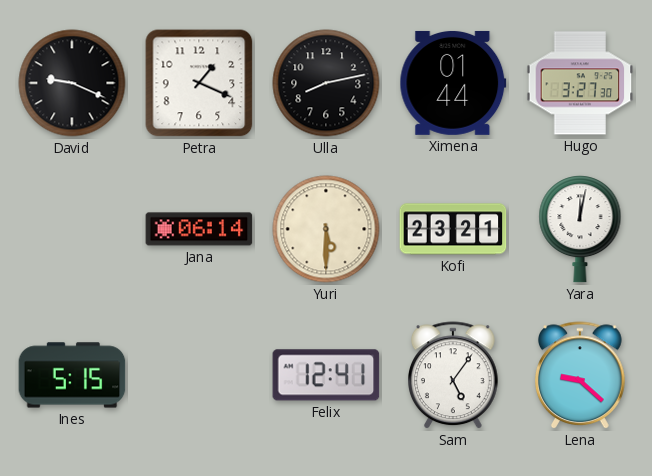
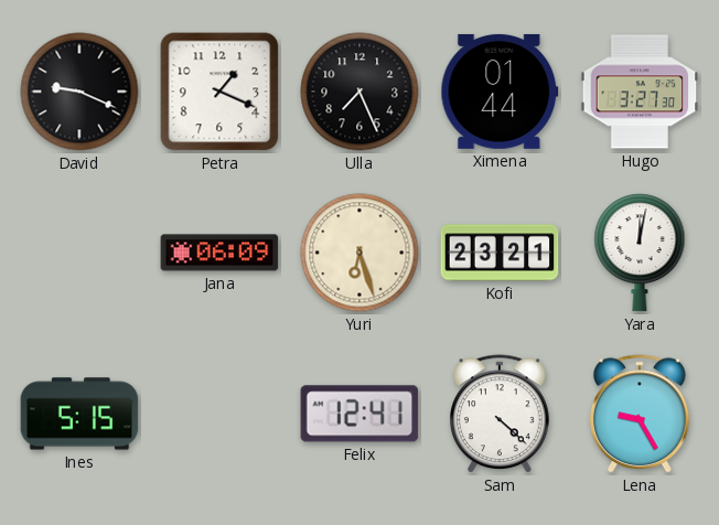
Ulla: 8:13 -> 7:26
Jana: 06:14 -> 06:09
Yuri: 5:30 -> 6:27
Sam: 5:06 -> 4:22
Lena: 9:22 -> 9:25
